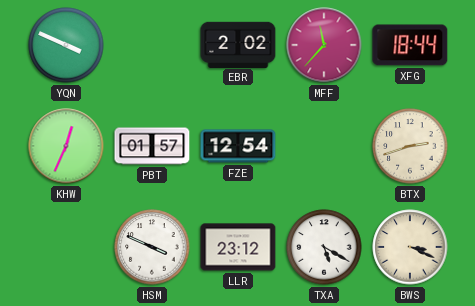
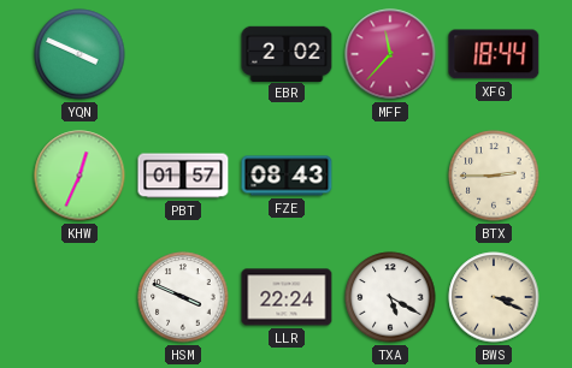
FZE: 12:54 -> 08:43
BTX: 2:42 -> 2:45
LLR: 23:12 -> 22:24
